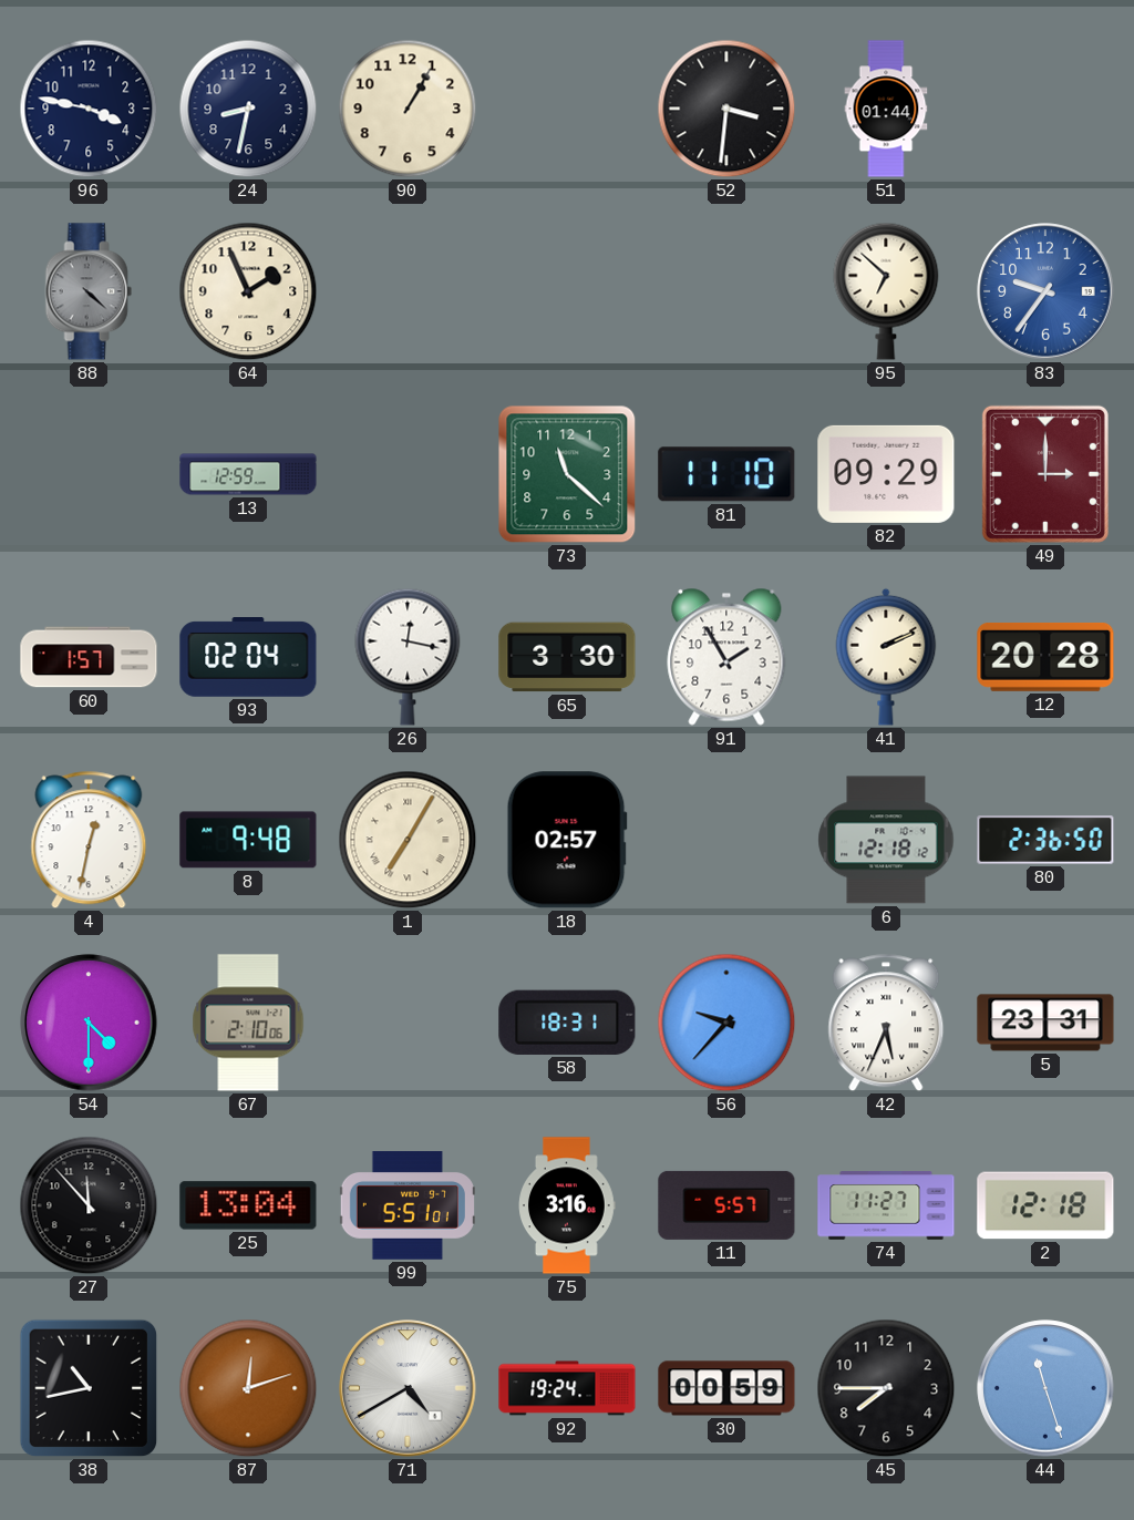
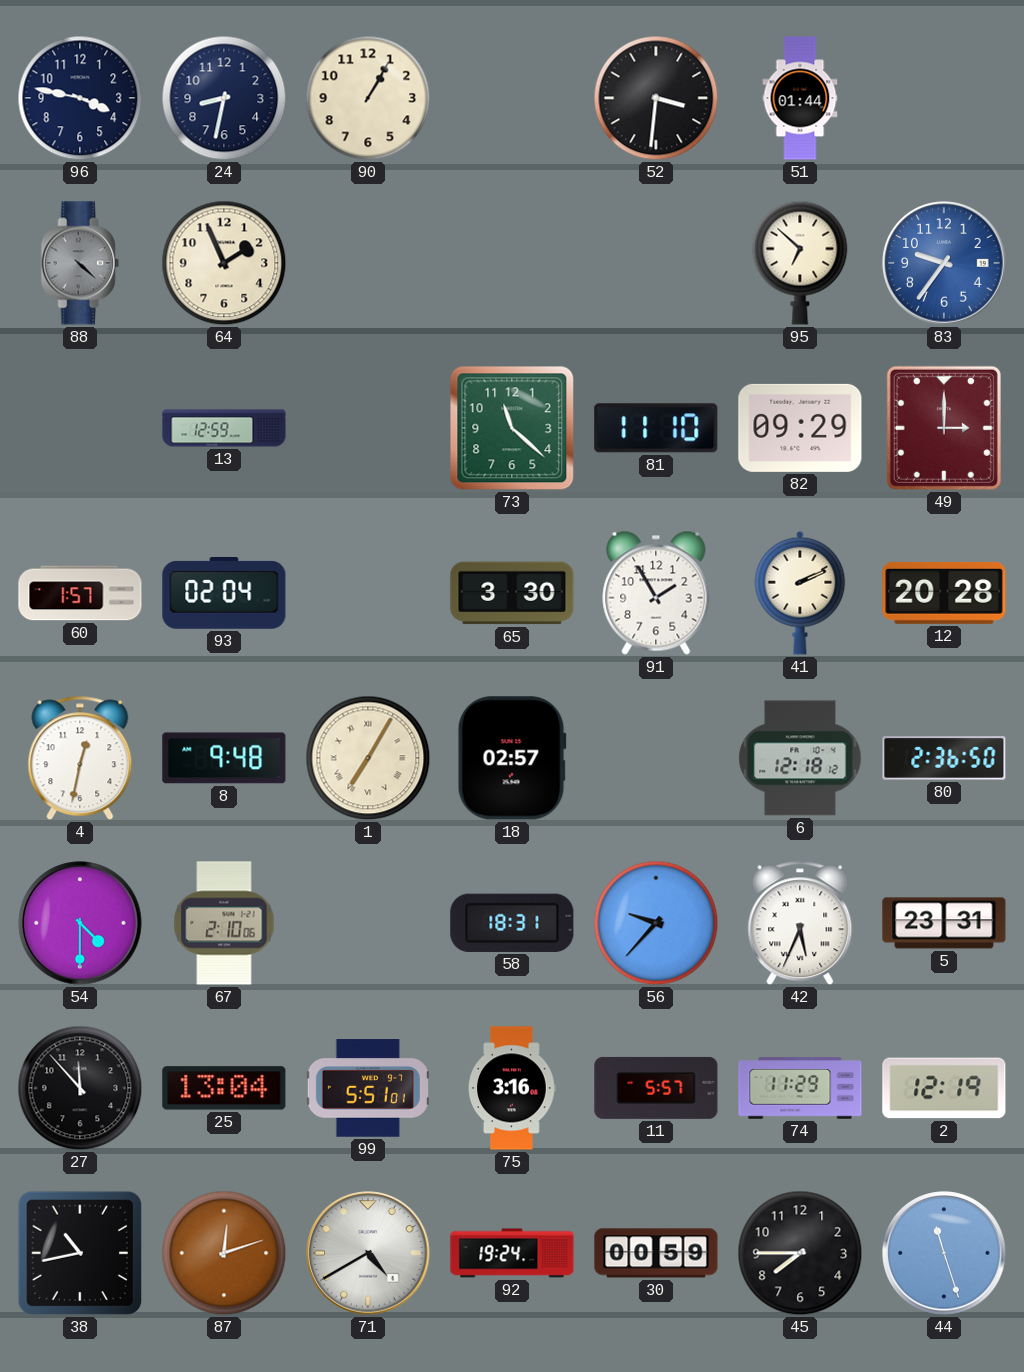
26: 12:17 -> none
74: 11:27 -> 11:29
2: 12:18 -> 12:19
